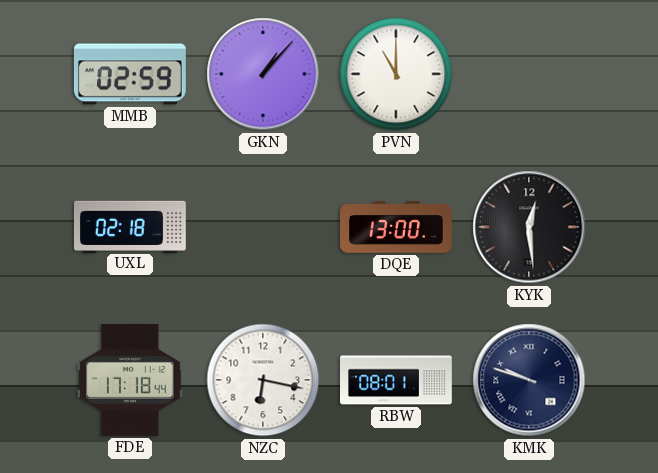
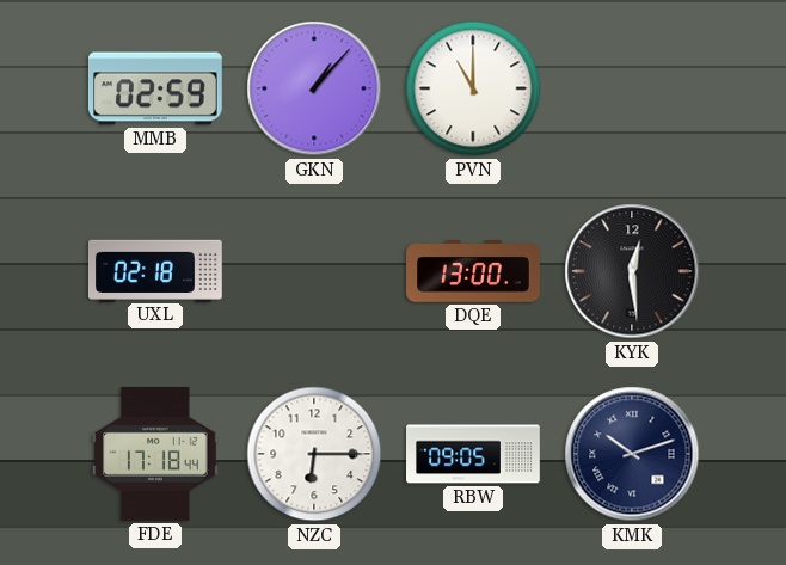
NZC: 6:17 -> 6:15
RBW: 08:01 -> 09:05
KMK: 9:48 -> 10:12
